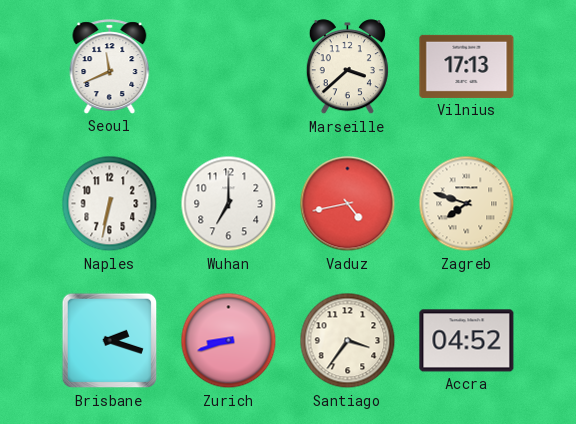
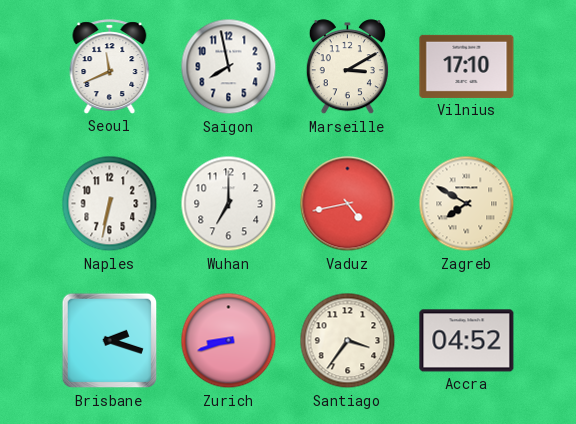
Saigon: none -> 7:58
Marseille: 3:38 -> 3:10
Vilnius: 17:13 -> 17:10
Zagreb: 7:48 -> 7:50
